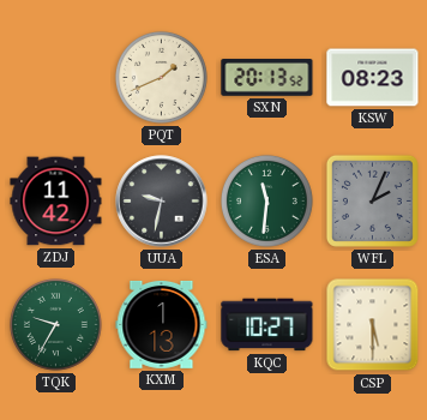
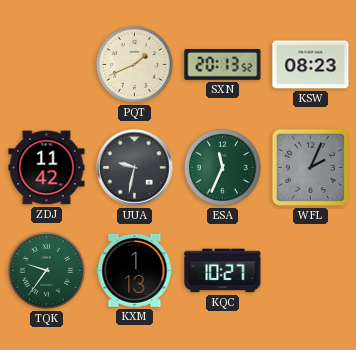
ESA: 11:31 -> 11:34
TQK: 9:35 -> 9:36
CSP: 5:30 -> none
